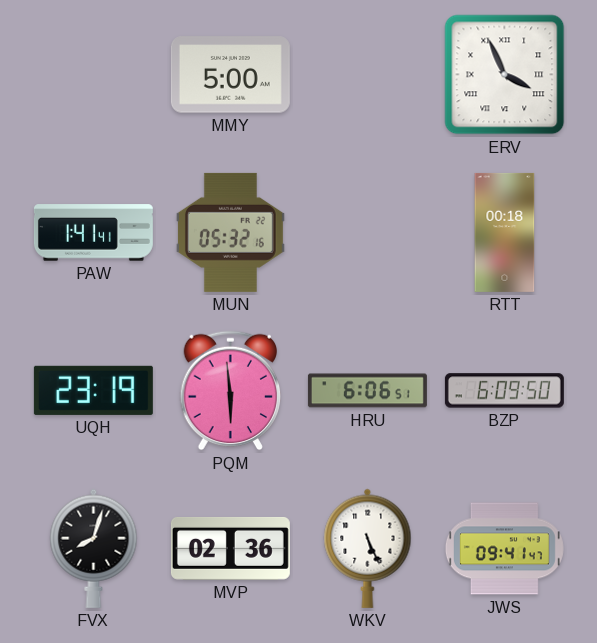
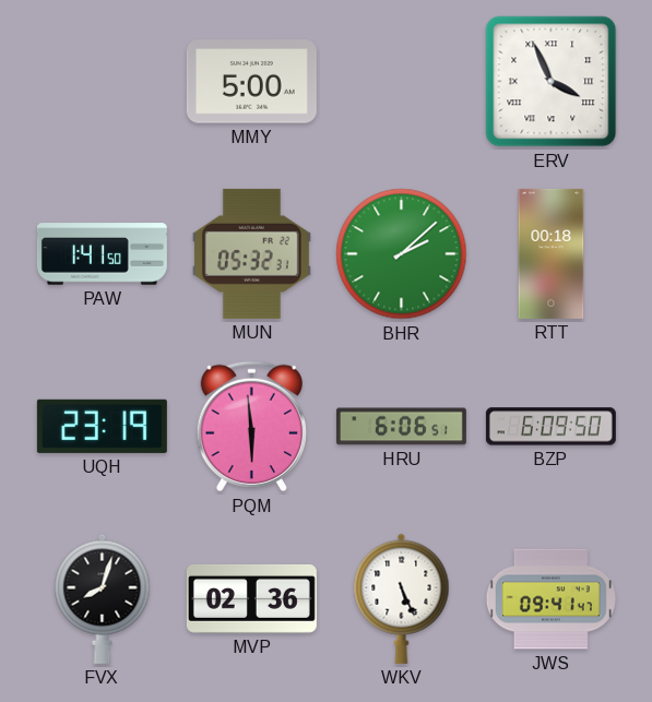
PAW: 1:41:41 -> 1:41:50
MUN: 05:32:16 -> 05:32:31
BHR: none -> 2:08
